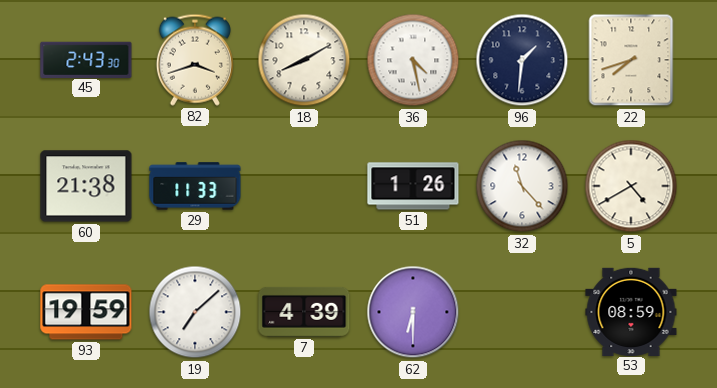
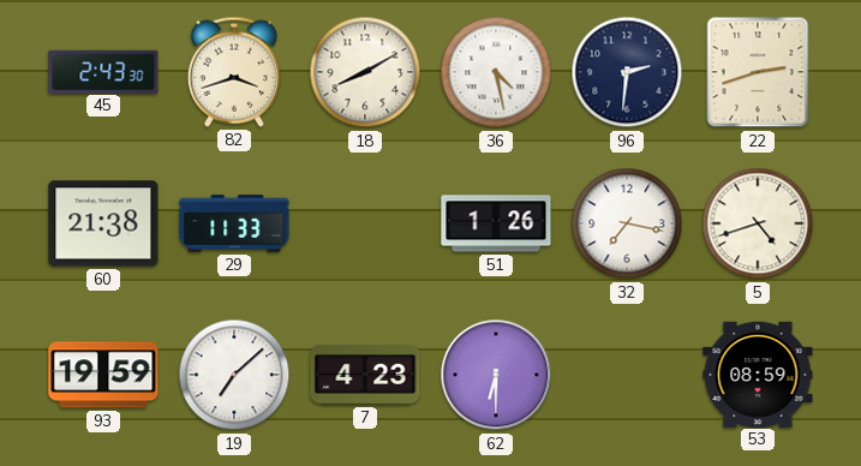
96: 1:31 -> 2:31
22: 7:42 -> 2:42
32: 11:23 -> 7:17
5: 4:40 -> 4:42
7: 4:39 -> 4:23
